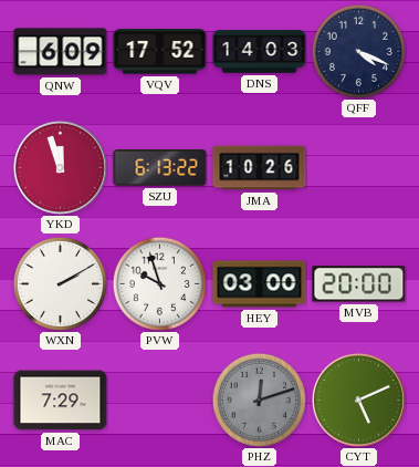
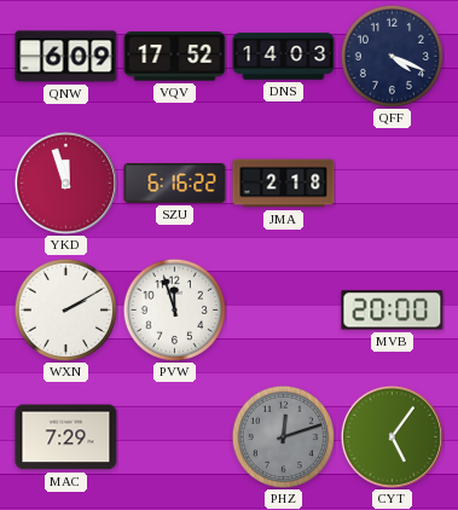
SZU: 6:13 -> 6:16
JMA: 10:26 -> 2:18
PVW: 9:57 -> 11:57
HEY: 03:00 -> none
CYT: 5:11 -> 5:06
